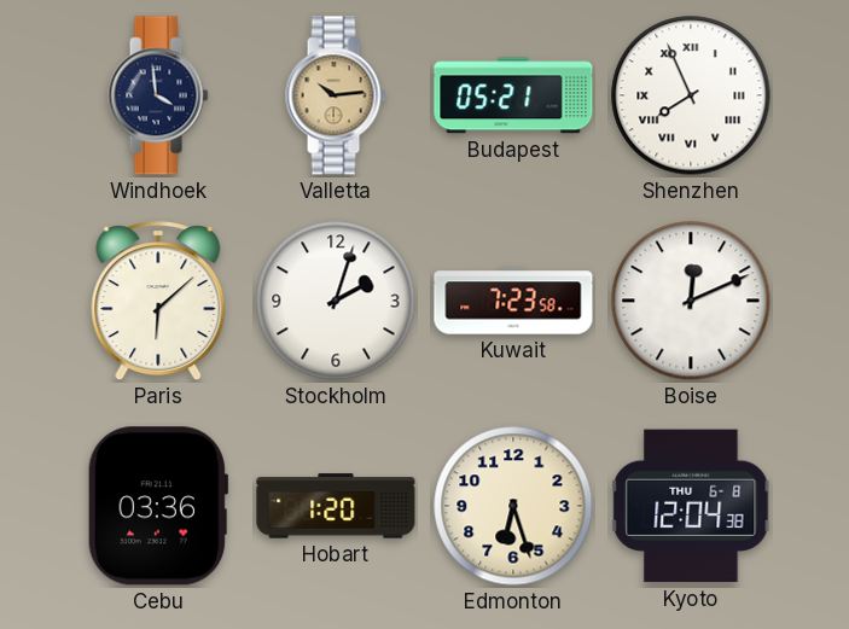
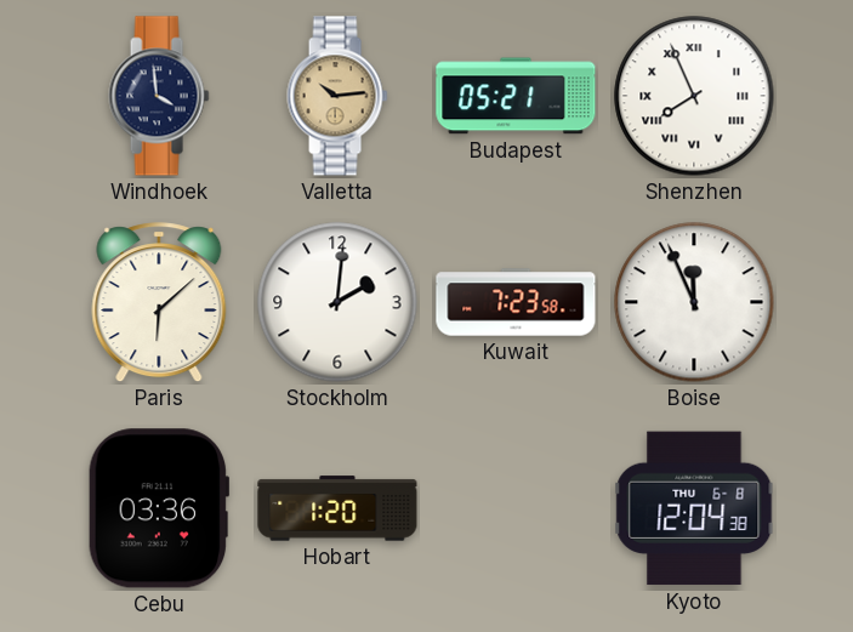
Stockholm: 2:03 -> 2:01
Boise: 12:11 -> 11:56
Edmonton: 6:27 -> none
